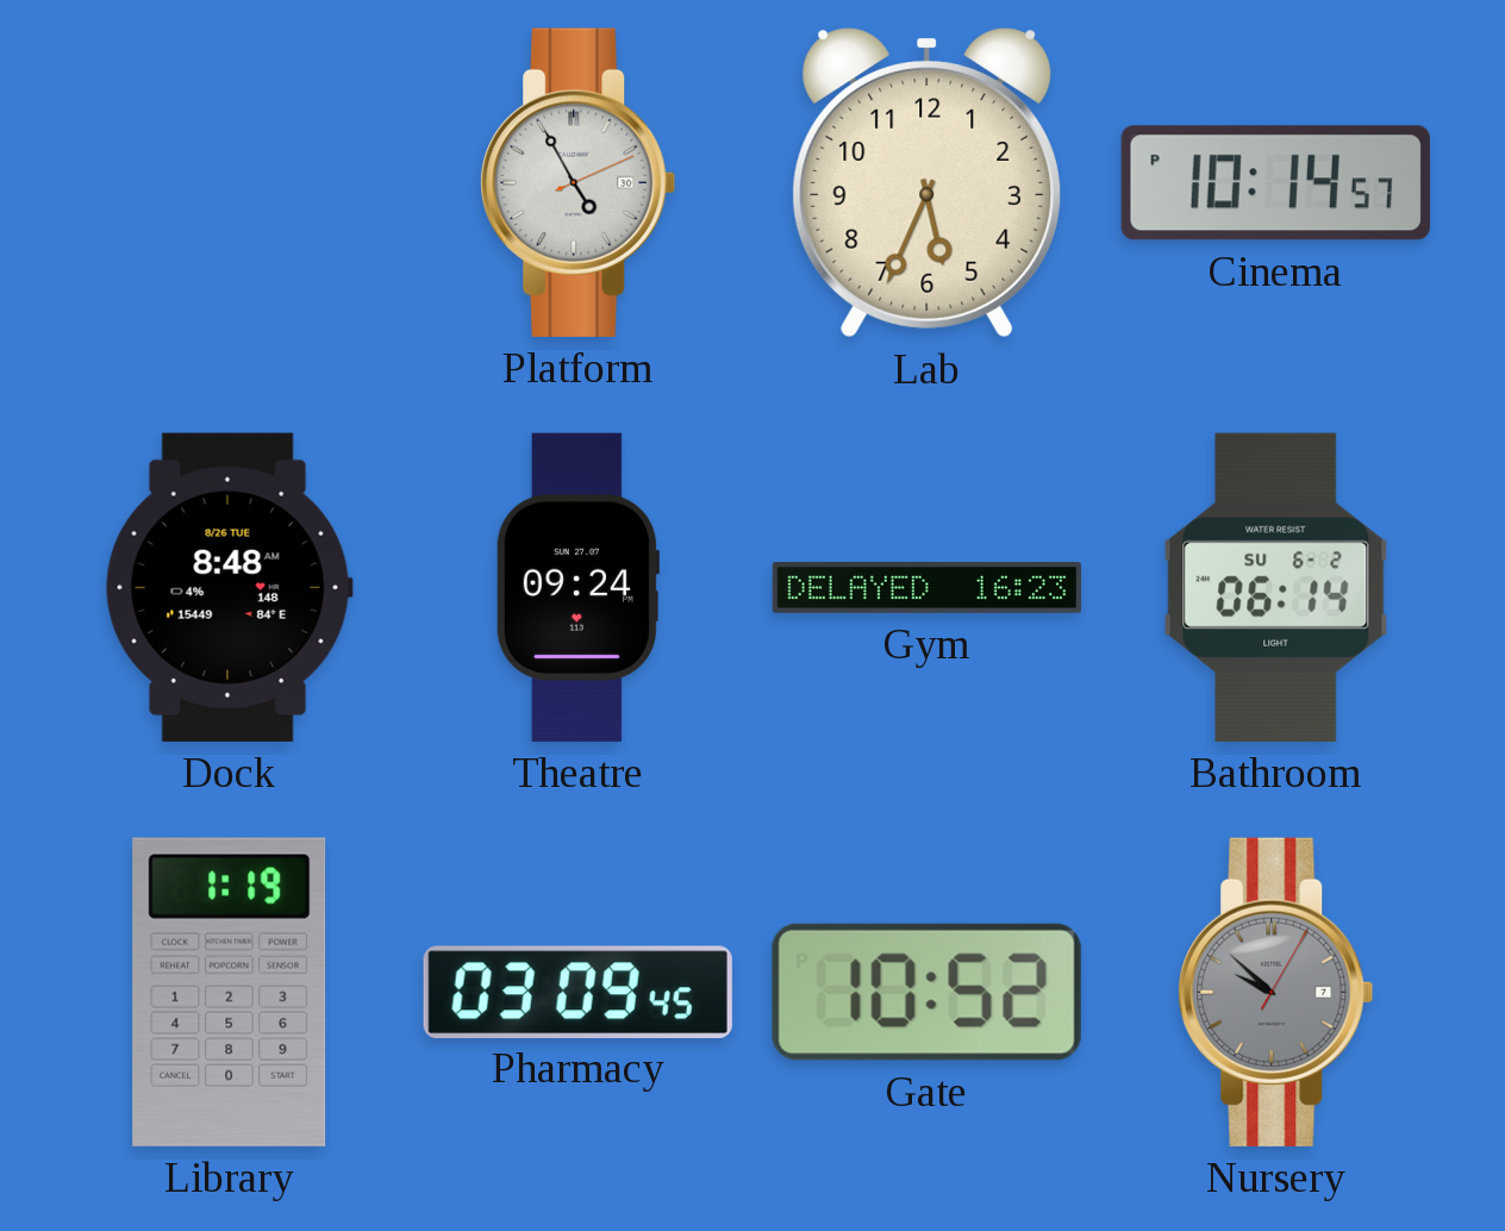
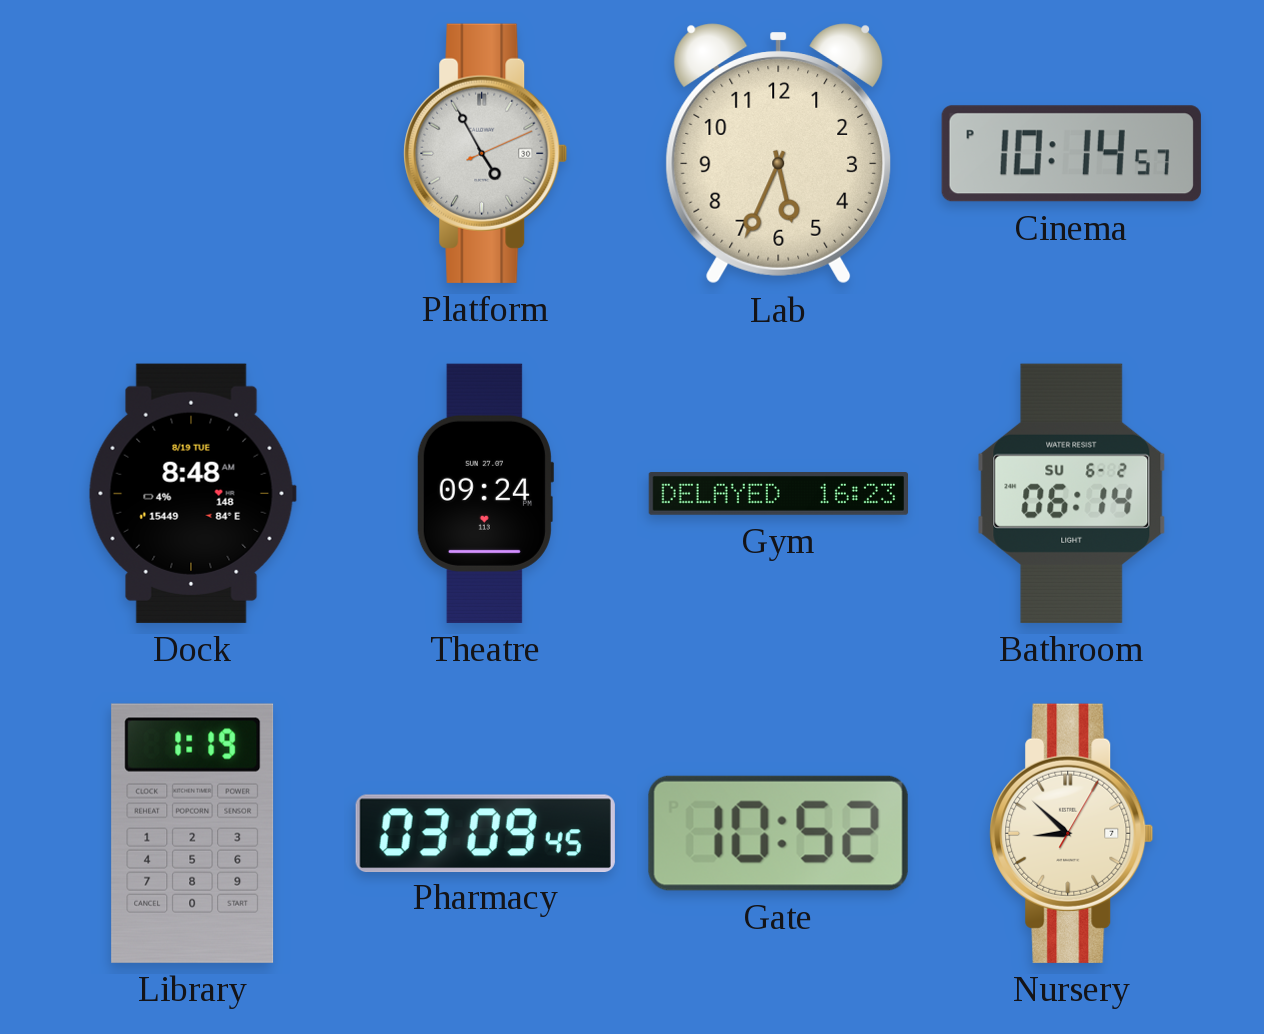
Dock date: 8/26 TUE -> 8/19 TUE
Nursery: 9:52 -> 8:52
Nursery dial: grey -> cream
